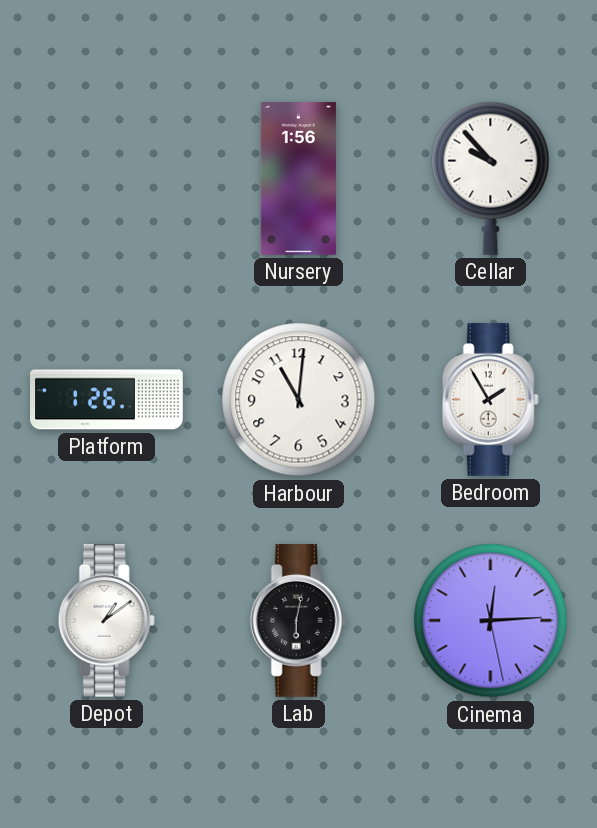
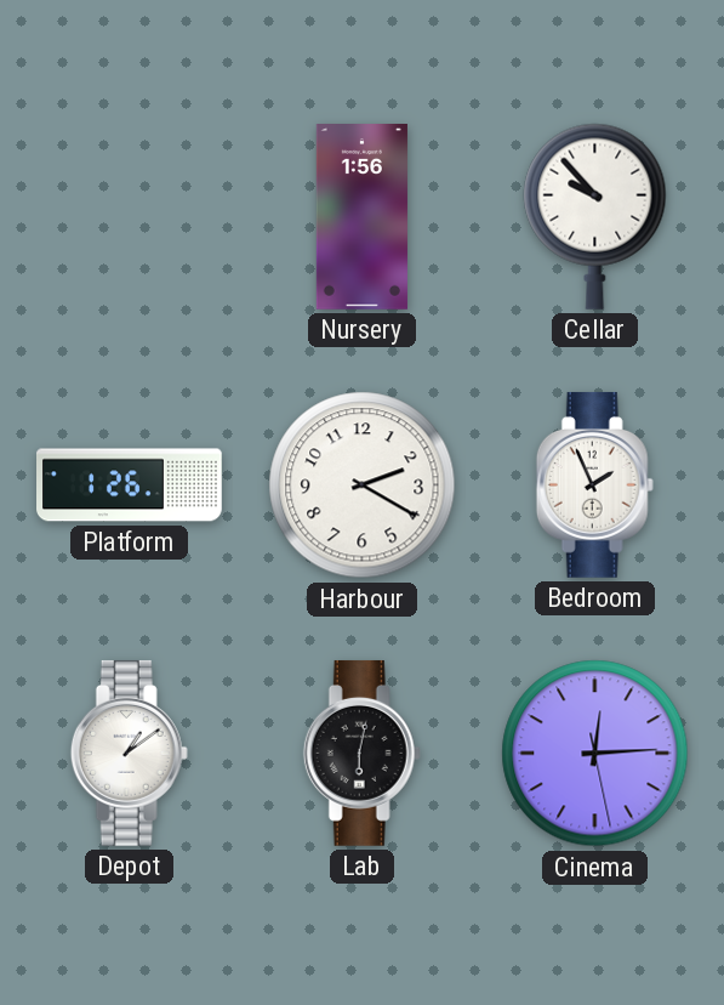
Harbour: 11:01 -> 2:20
Bedroom: 1:55 -> 1:56
